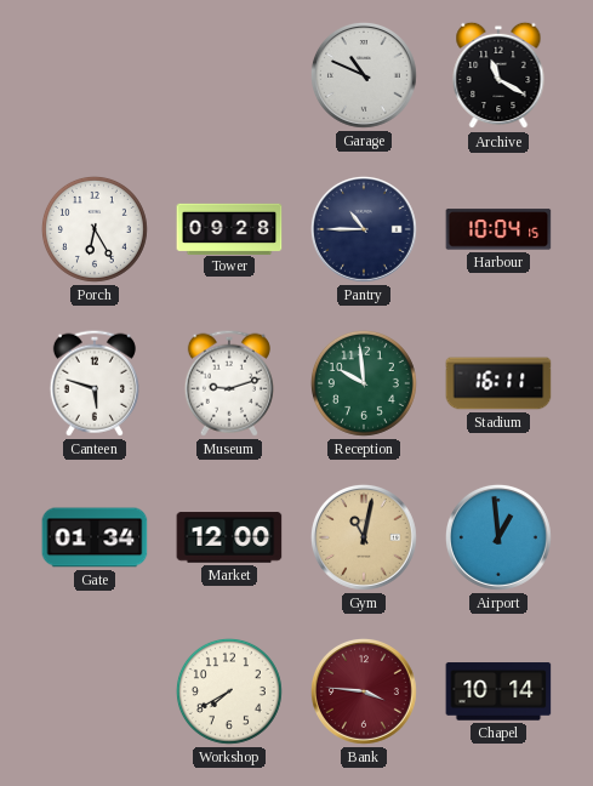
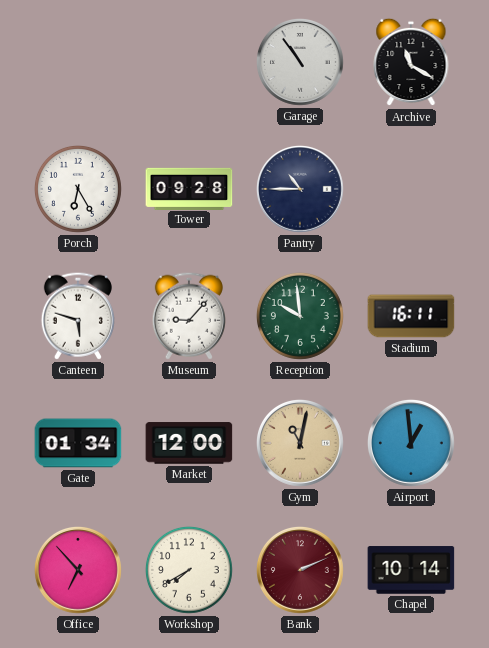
Garage: 10:49 -> 10:54
Harbour: 10:04 -> none
Museum: 9:12 -> 9:07
Office: none -> 6:53
Bank: 3:46 -> 2:11
